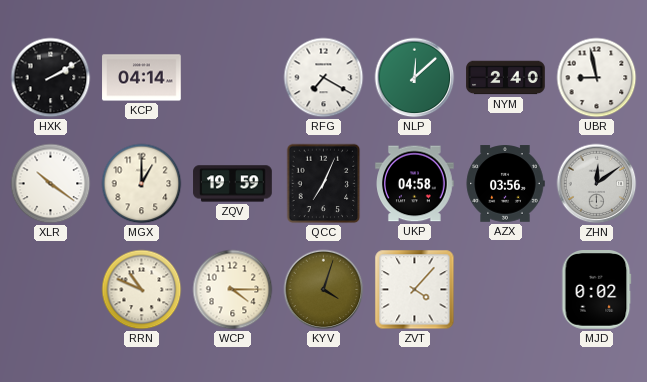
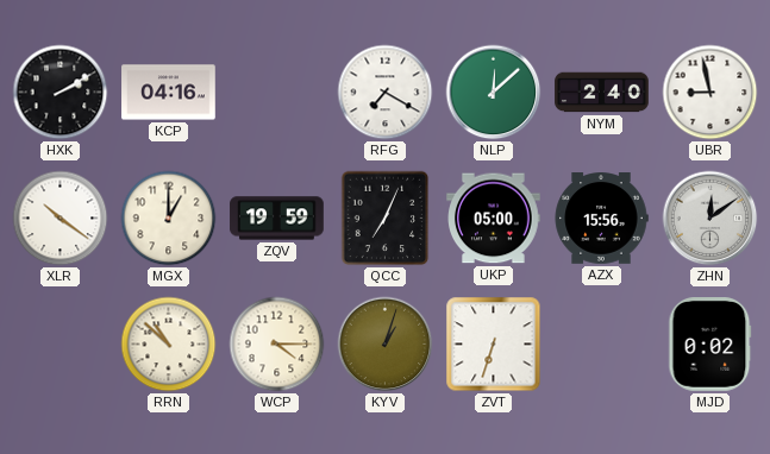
KCP: 04:14 -> 04:16
UKP: 04:58 -> 05:00
AZX: 03:56 -> 15:56
RRN: 10:49 -> 10:52
KYV: 4:03 -> 1:03
ZVT: 4:07 -> 6:33
